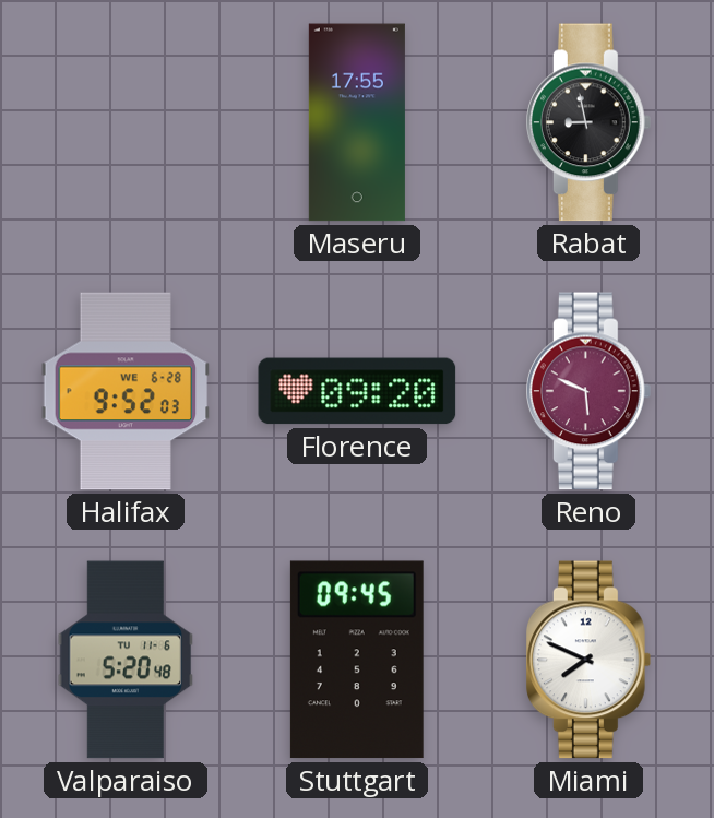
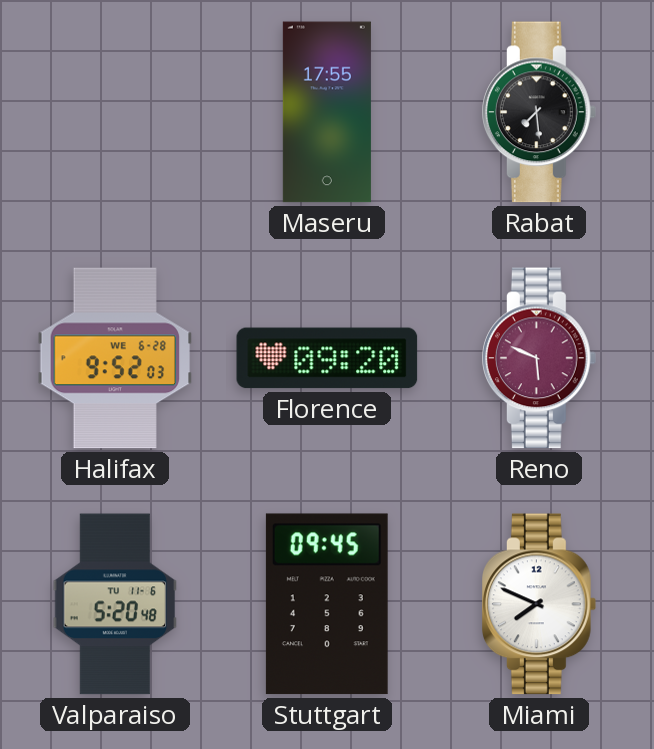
Rabat: 8:58 -> 7:29
